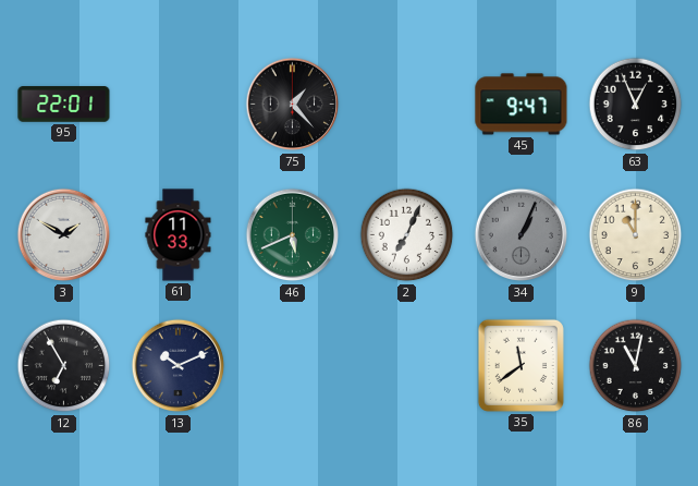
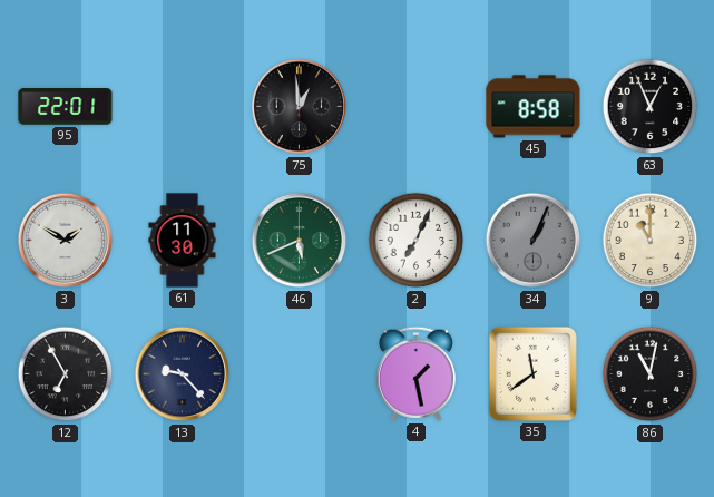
75: 1:23 -> 12:59
45: 9:47 -> 8:58
61: 11:33 -> 11:30
13: 10:11 -> 9:23
4: none -> 1:28
